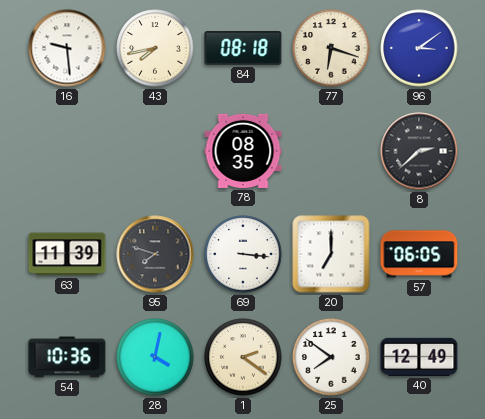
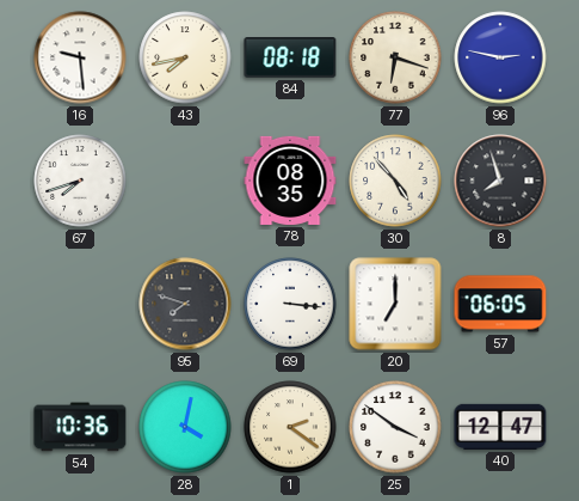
96: 3:09 -> 2:47
67: none -> 7:42
30: none -> 4:53
8: 2:38 -> 7:57
63: 11:39 -> none
25: 7:51 -> 3:51
40: 12:49 -> 12:47
